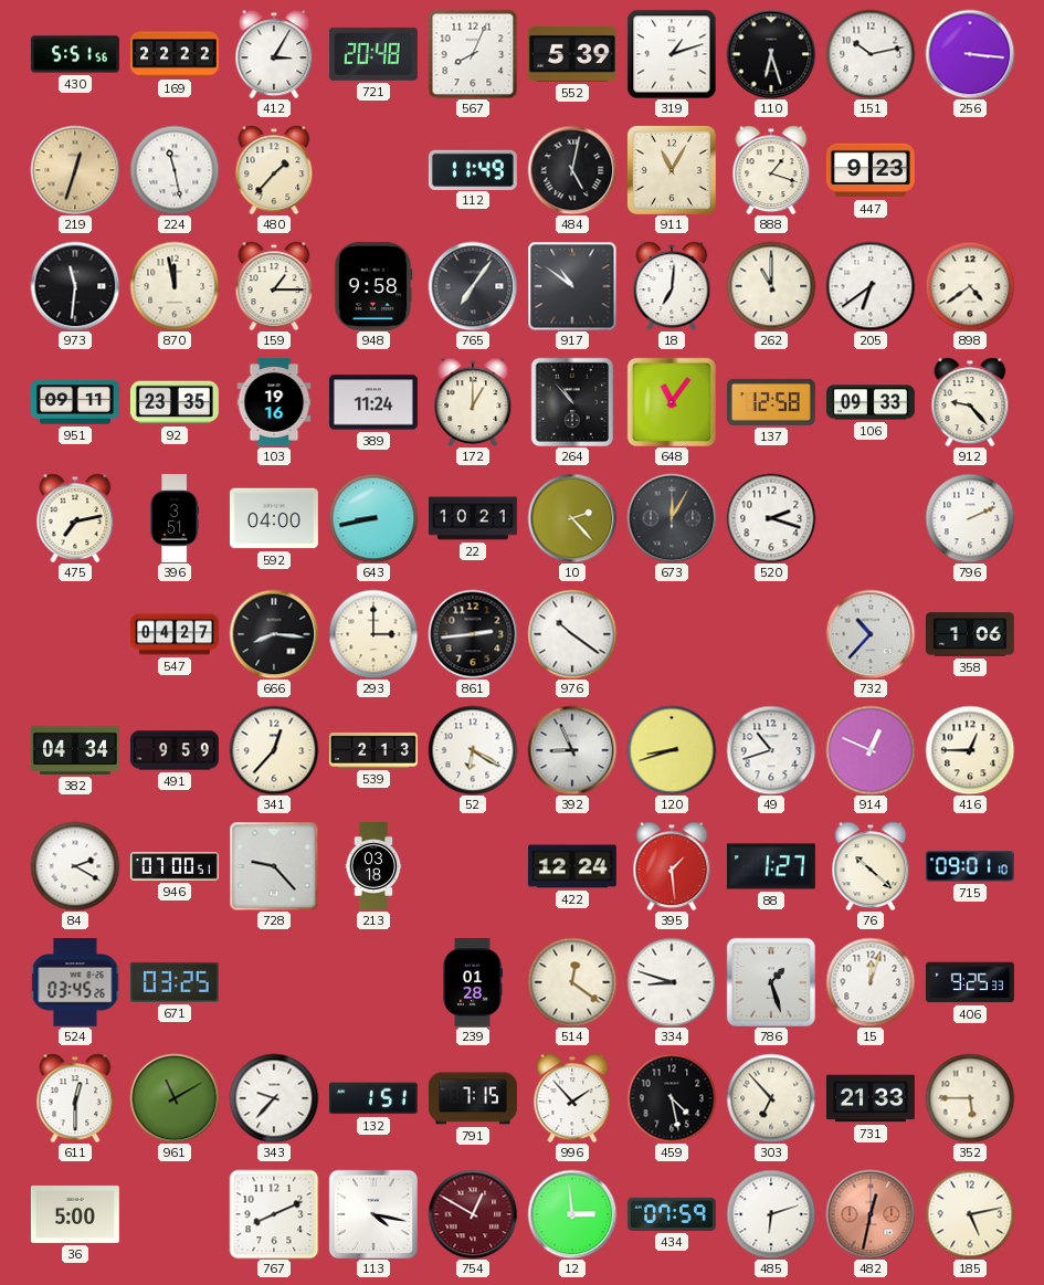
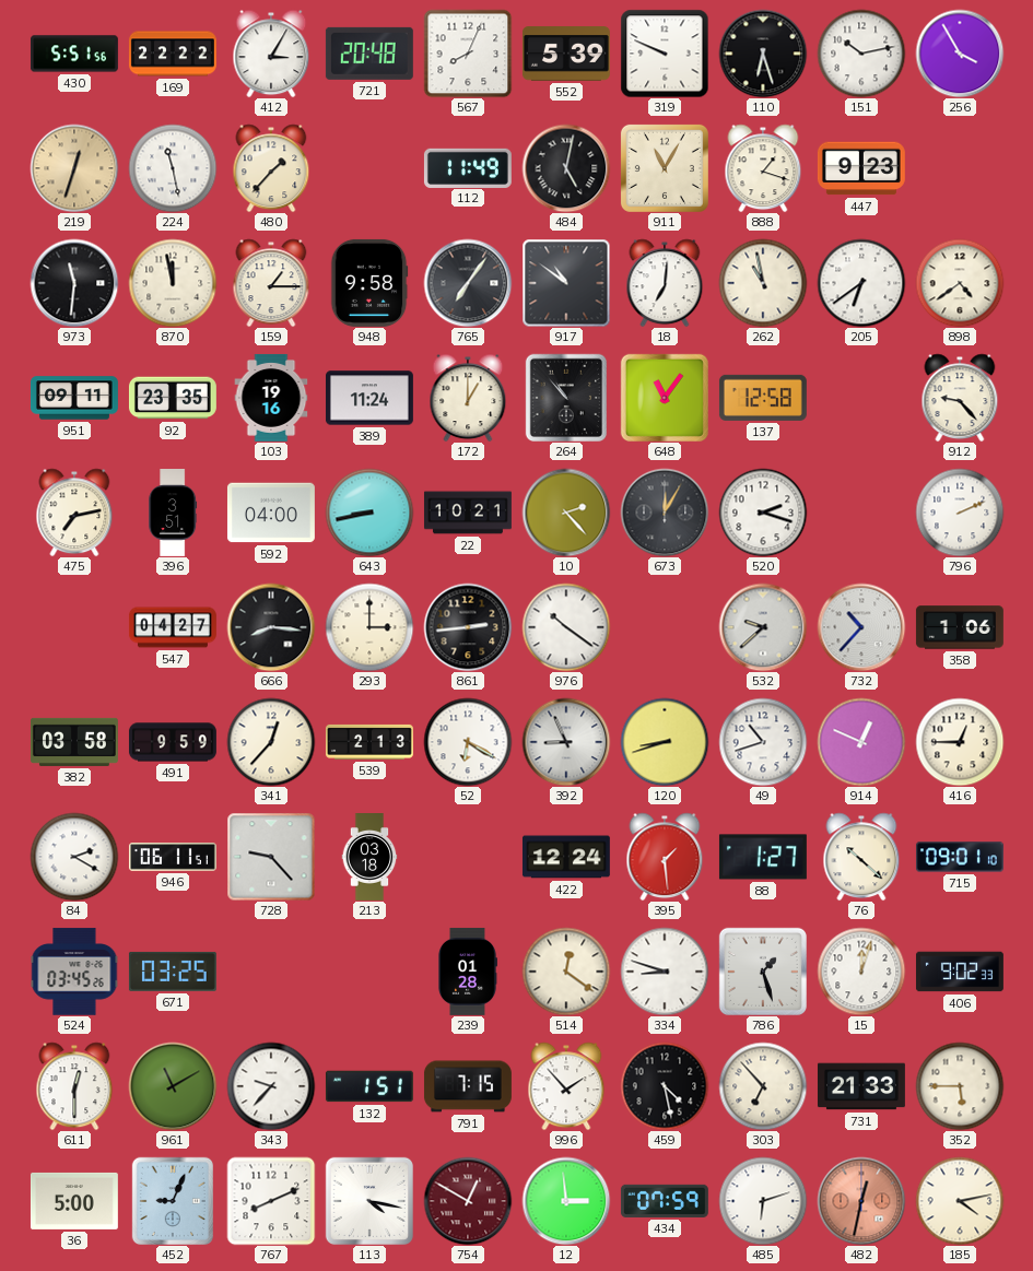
319: 1:12 -> 9:49
256: 3:16 -> 3:55
262: 11:00 -> 10:58
106: 09:33 -> none
532: none -> 9:38
382: 04:34 -> 03:58
946: 07:00 -> 06:11
406: 9:25 -> 9:02
452: none -> 9:04
185: 5:13 -> 4:13
